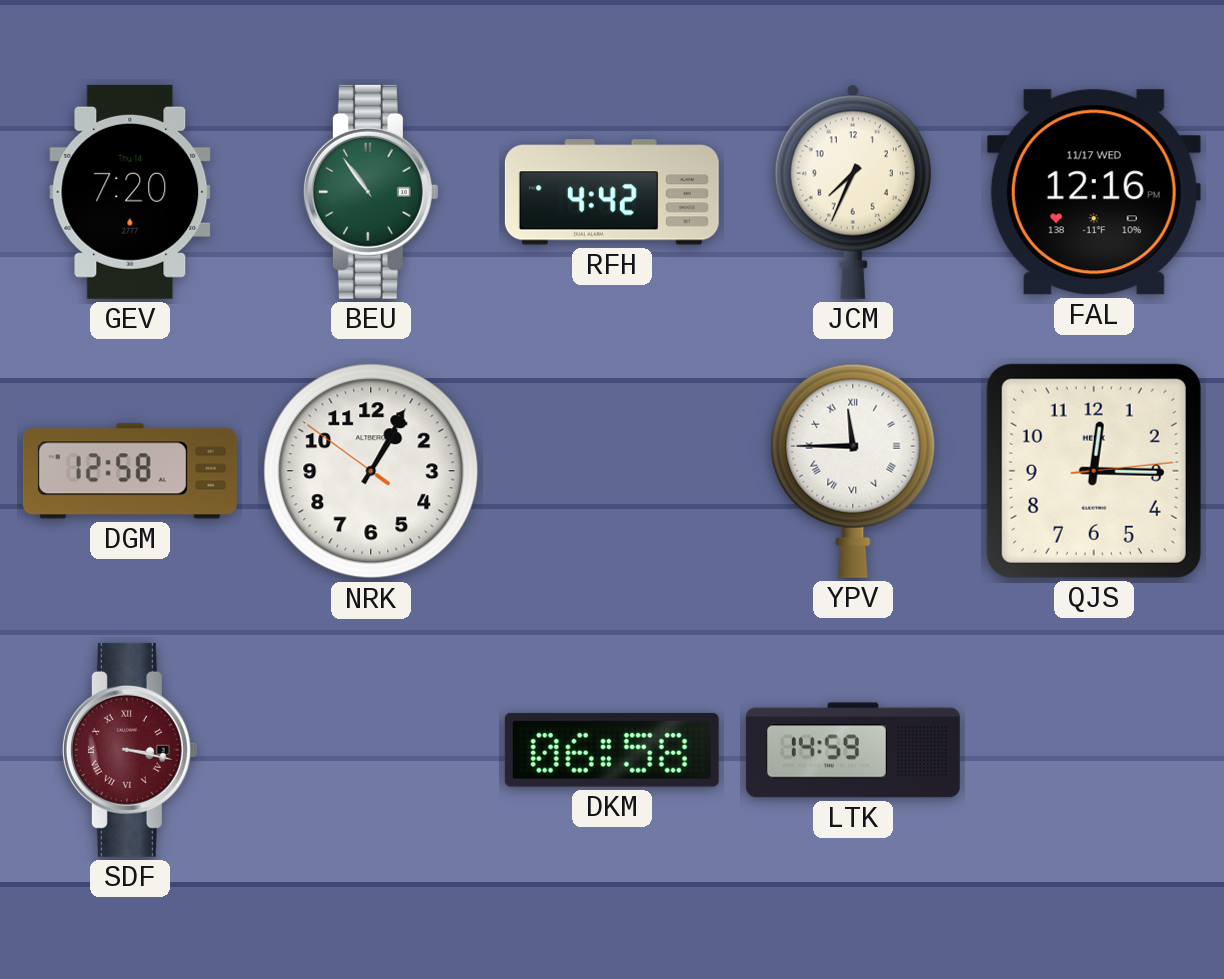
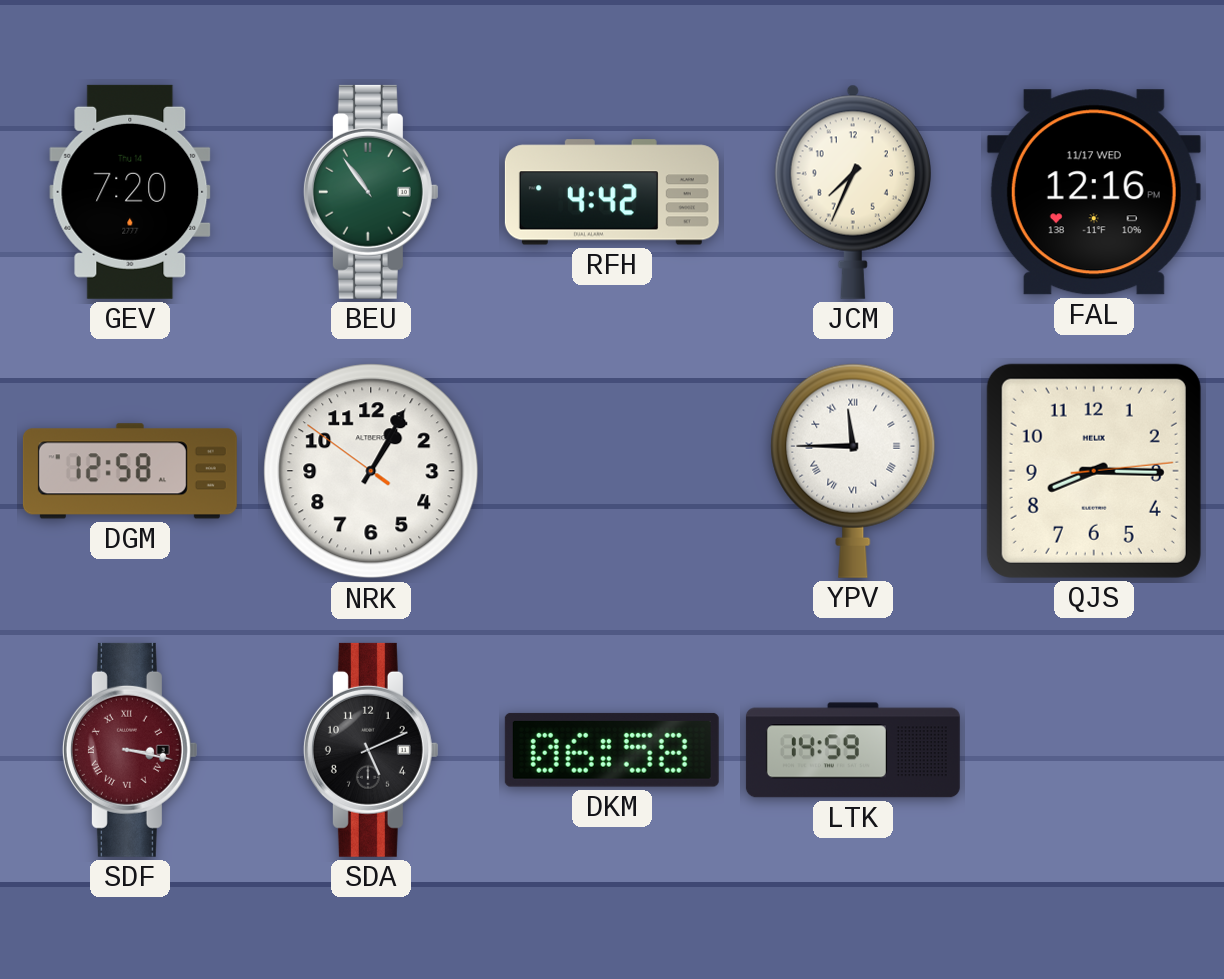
QJS: 12:15 -> 8:15
SDA: none -> 5:11
